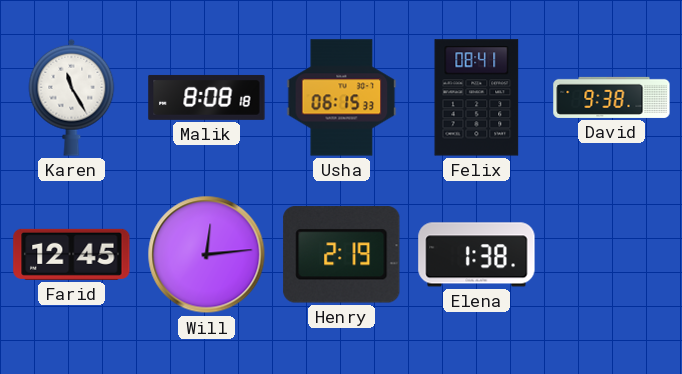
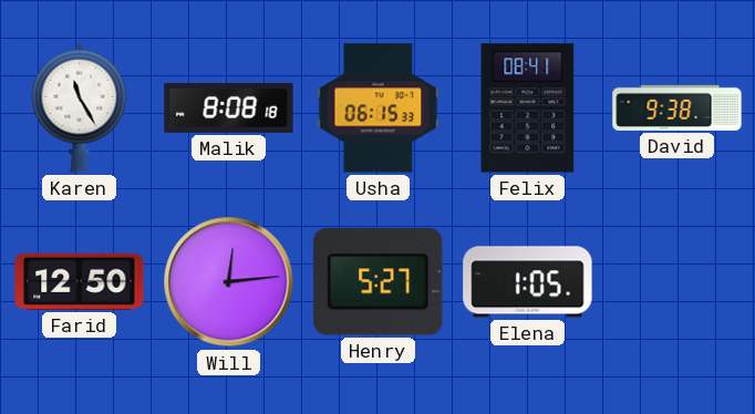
Farid: 12:45 -> 12:50
Henry: 2:19 -> 5:27
Elena: 1:38 -> 1:05
